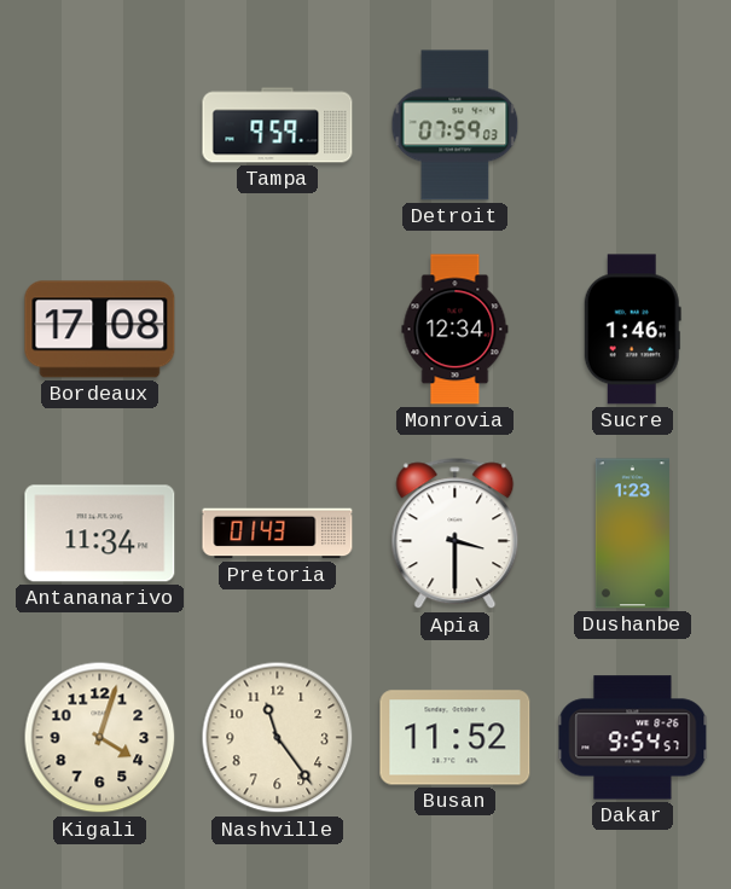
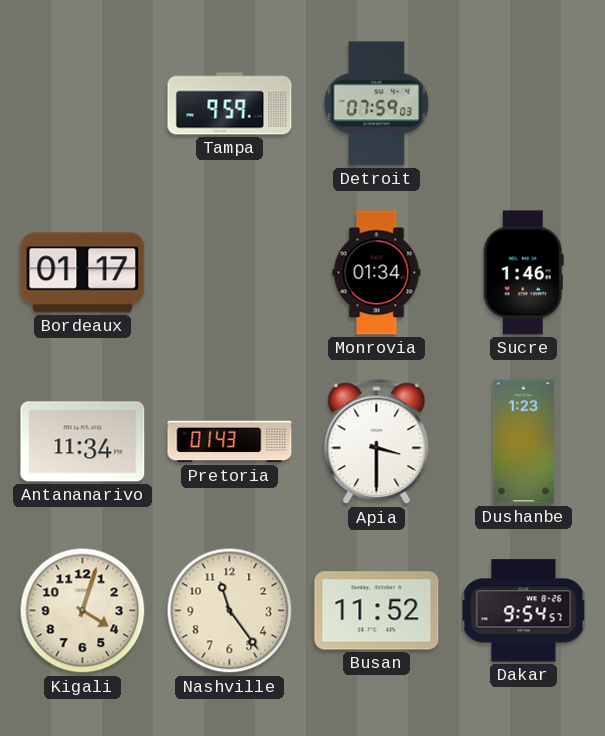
Bordeaux: 17:08 -> 01:17
Monrovia: 12:34 -> 01:34
